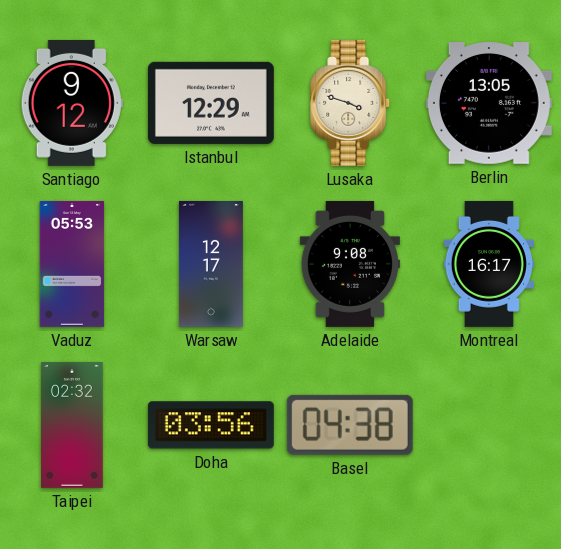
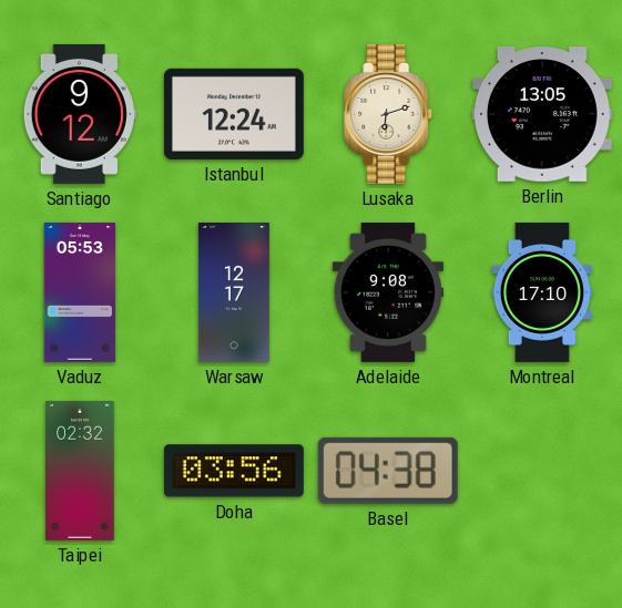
Istanbul: 12:29 -> 12:24
Lusaka: 3:48 -> 6:12
Montreal: 16:17 -> 17:10
